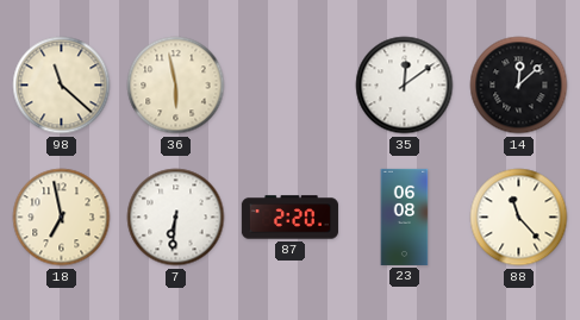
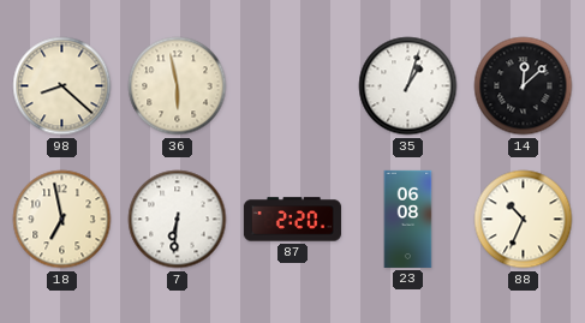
98: 11:22 -> 8:22
35: 12:09 -> 1:03
88: 11:23 -> 10:34
